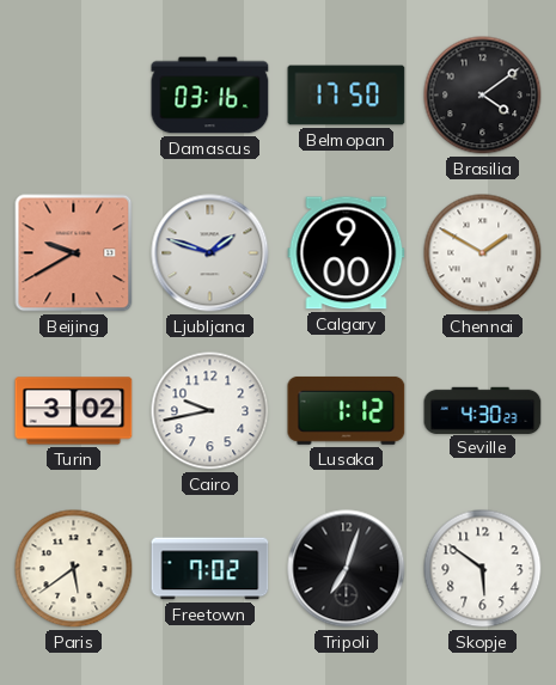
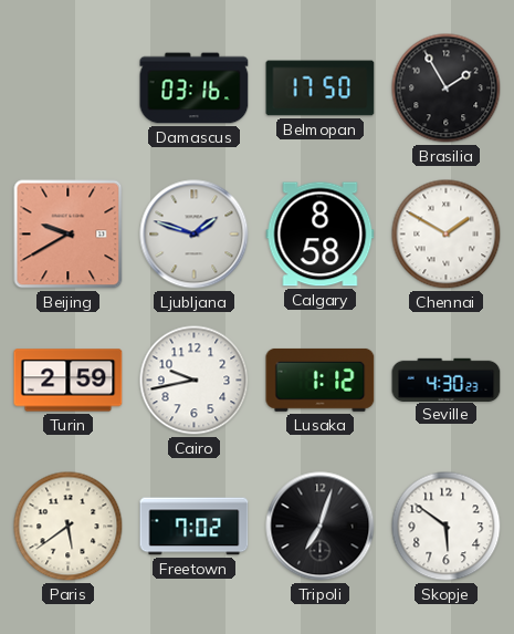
Brasilia: 4:09 -> 1:55
Calgary: 9:00 -> 8:58
Turin: 3:02 -> 2:59
